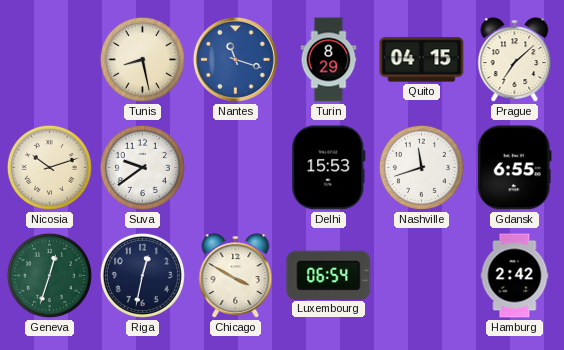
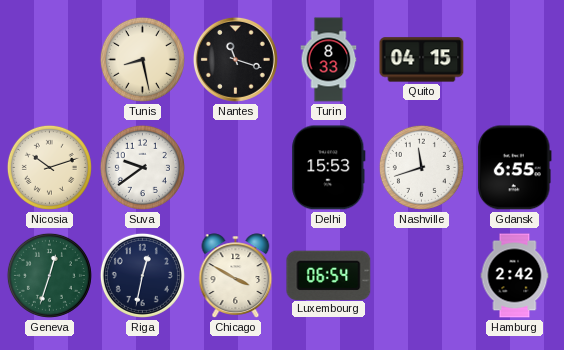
Nantes dial: blue -> black
Turin: 8:29 -> 8:33
Prague: 7:08 -> none
